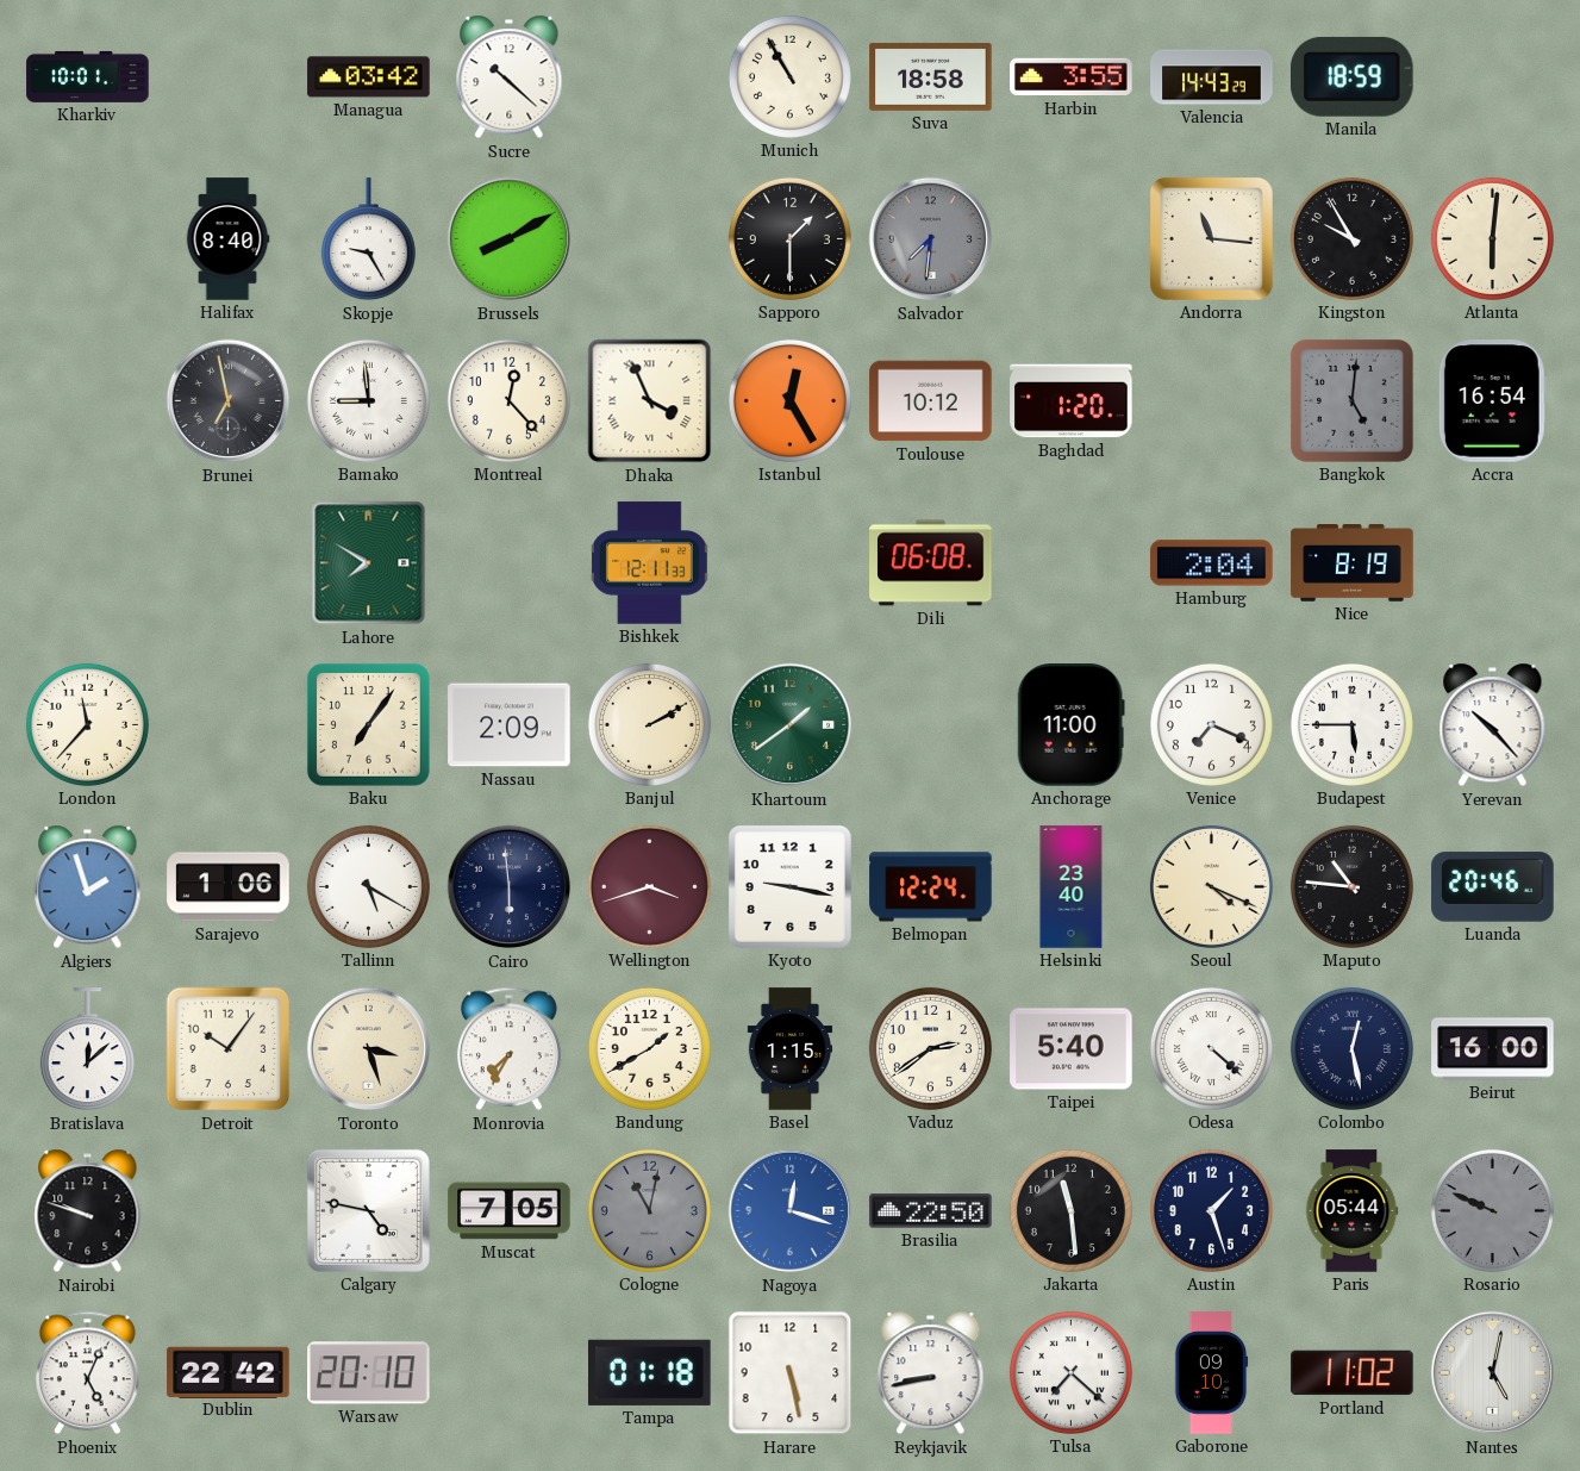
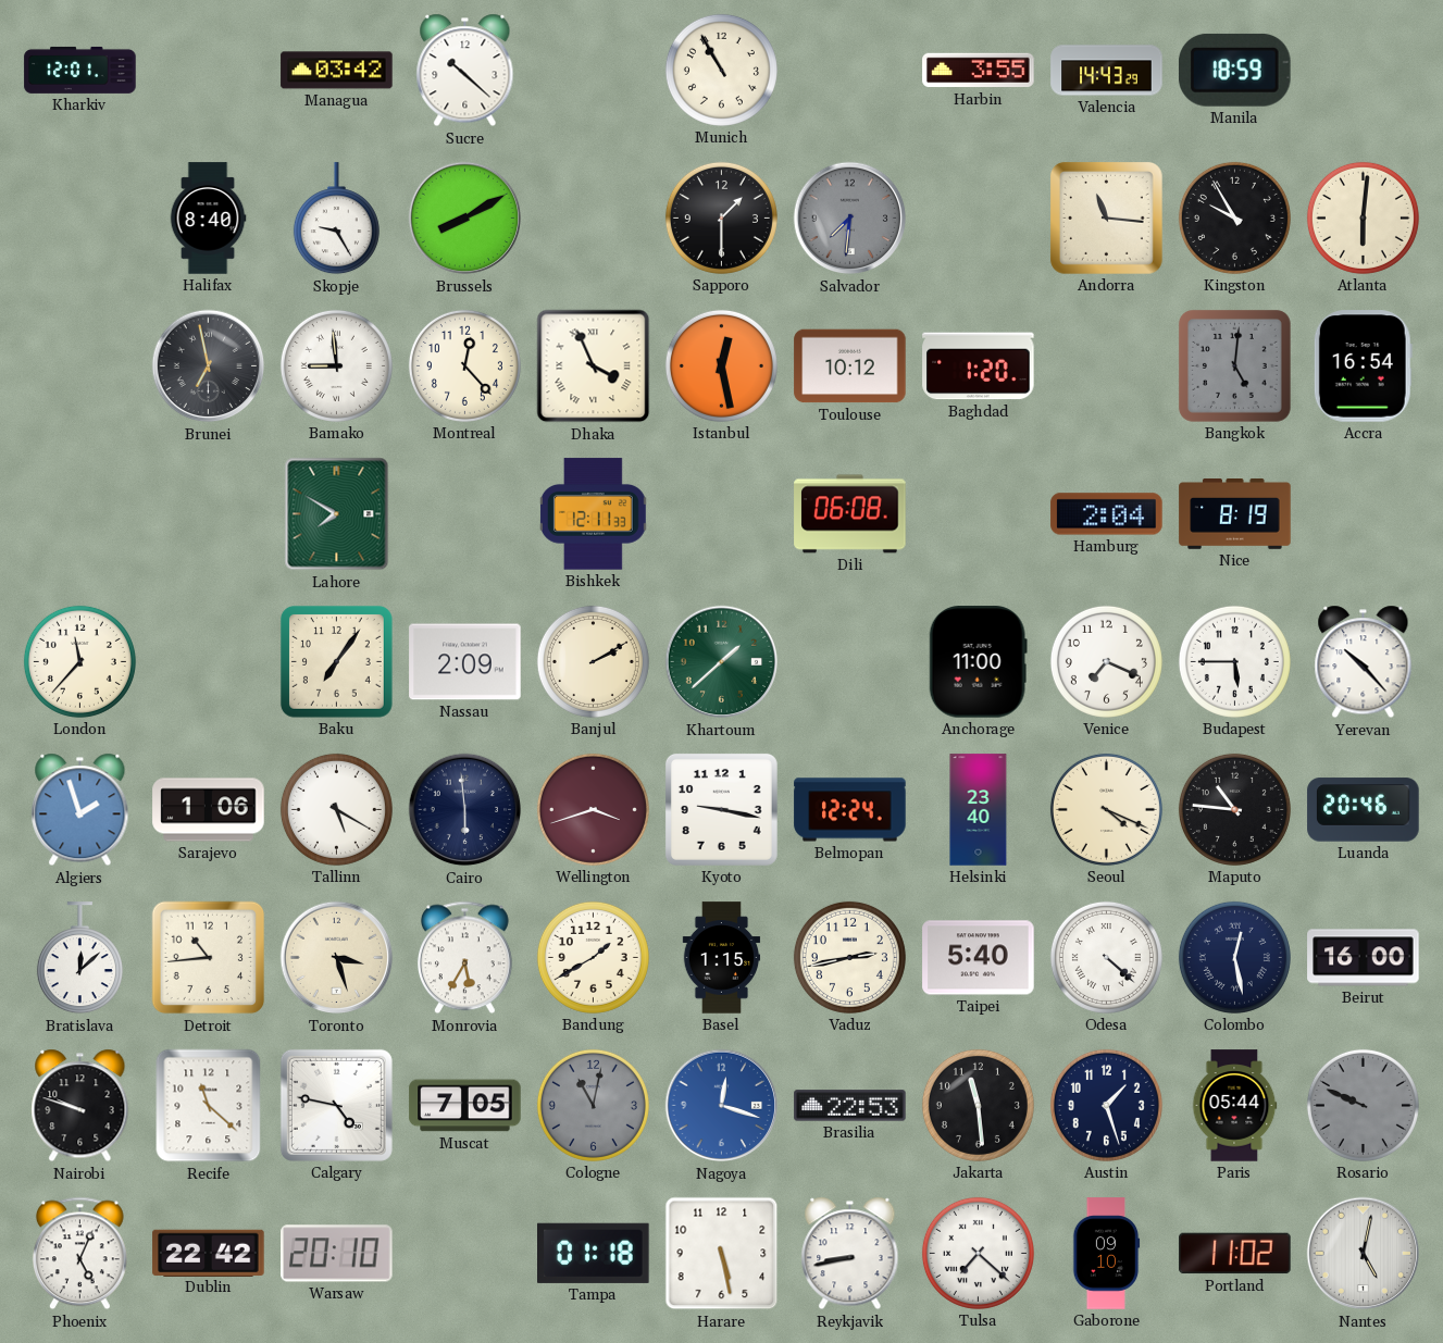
Kharkiv: 10:01 -> 12:01
Suva: 18:58 -> none
Istanbul: 12:25 -> 12:28
Khartoum: 1:39 -> 1:38
Detroit: 10:06 -> 10:44
Monrovia: 7:35 -> 5:35
Vaduz: 2:39 -> 2:43
Recife: none -> 11:22
Brasilia: 22:50 -> 22:53
